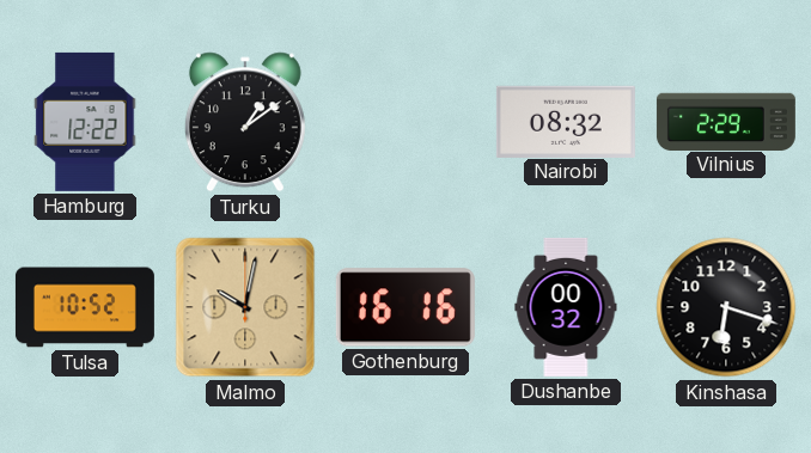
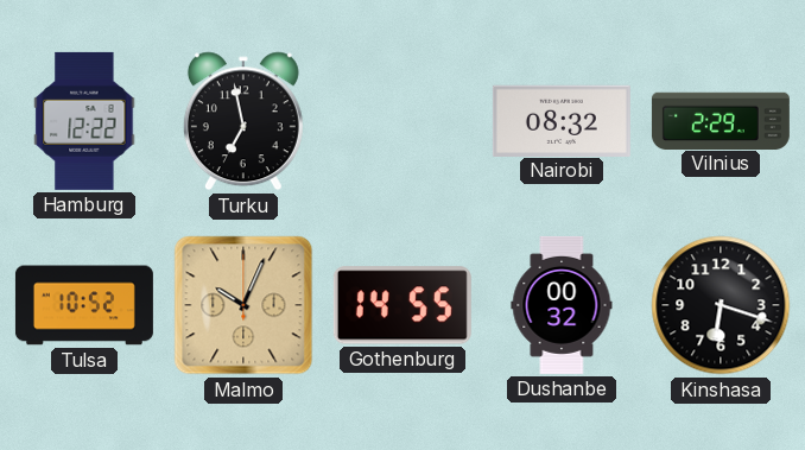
Turku: 1:09 -> 6:58
Malmo: 10:02 -> 10:04
Gothenburg: 16:16 -> 14:55
